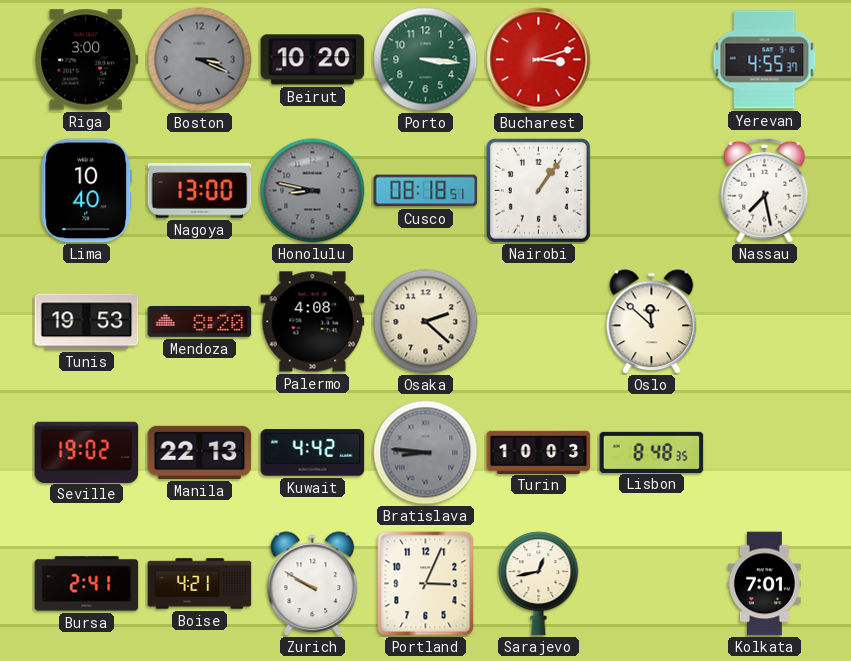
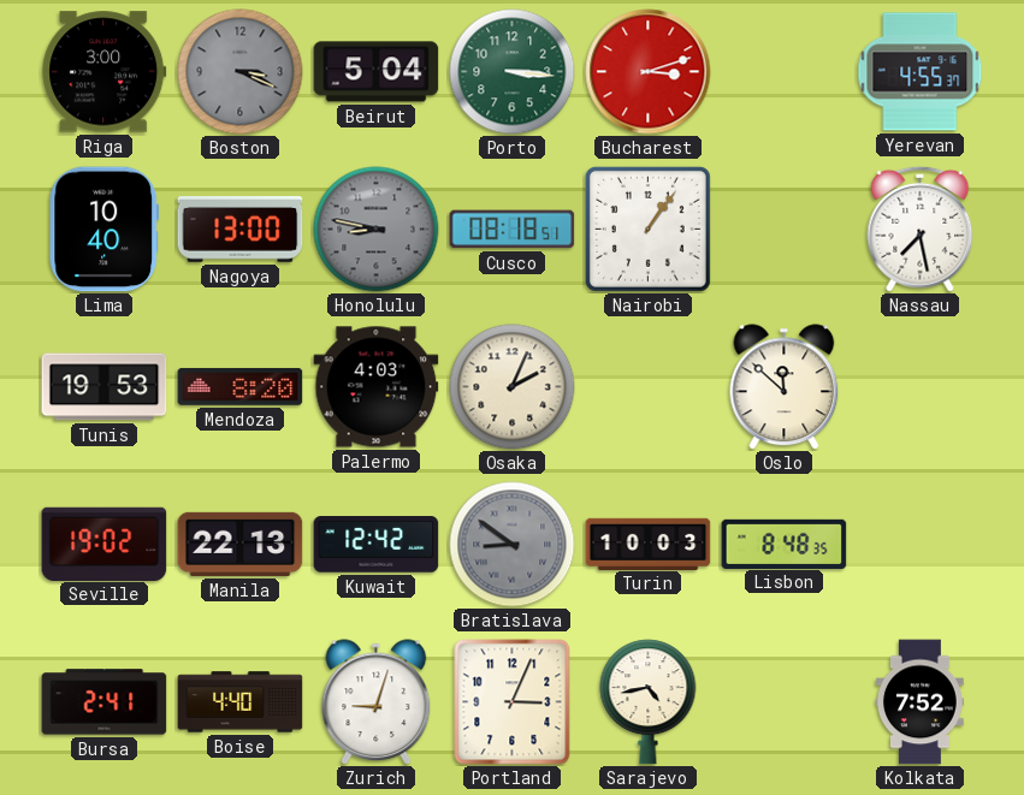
Beirut: 10:20 -> 5:04
Palermo: 4:08 -> 4:03
Osaka: 2:22 -> 2:04
Kuwait: 4:42 -> 12:42
Bratislava: 8:46 -> 8:51
Boise: 4:21 -> 4:40
Zurich: 9:50 -> 9:03
Sarajevo: 12:43 -> 4:43
Kolkata: 7:01 -> 7:52
